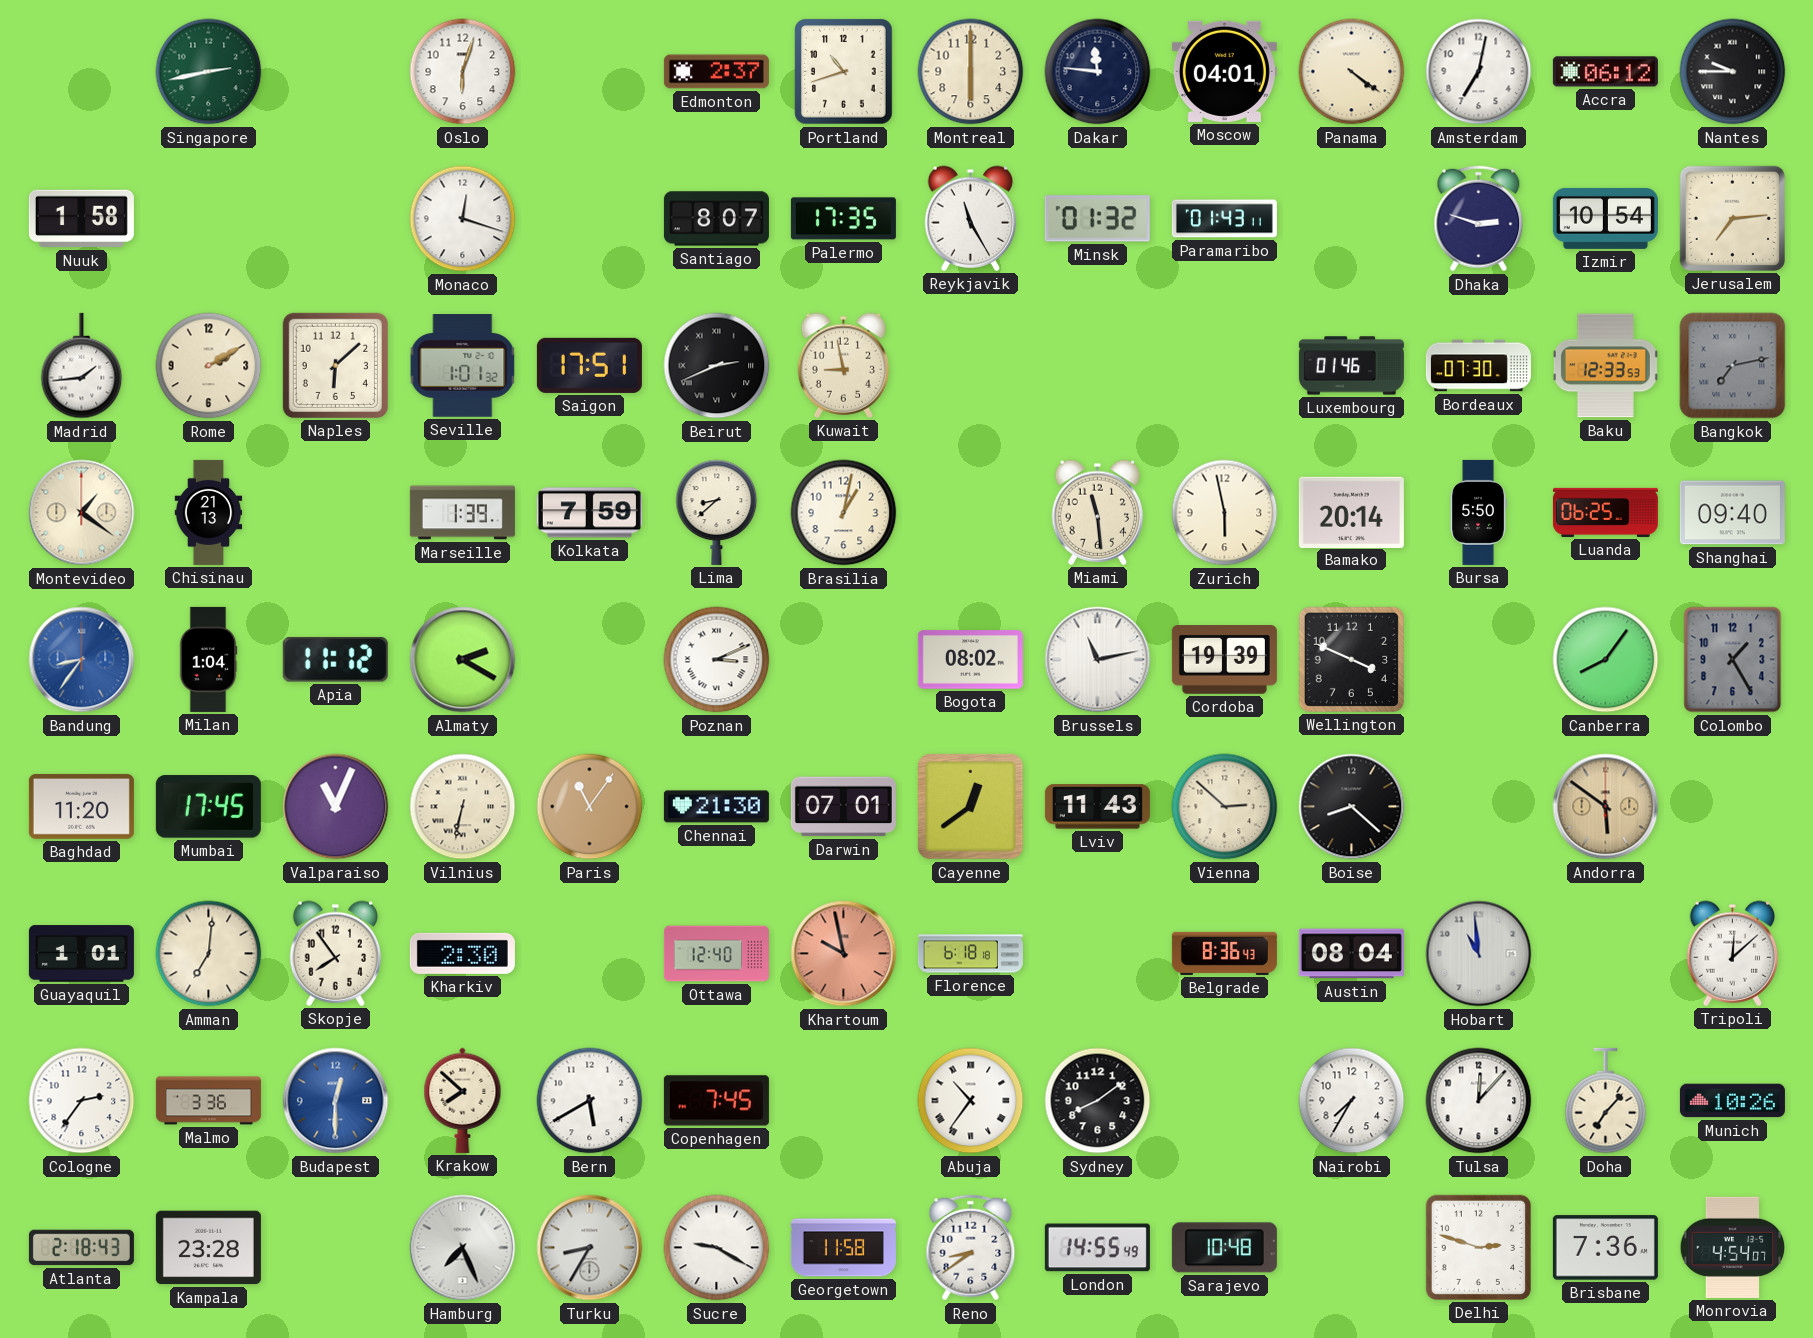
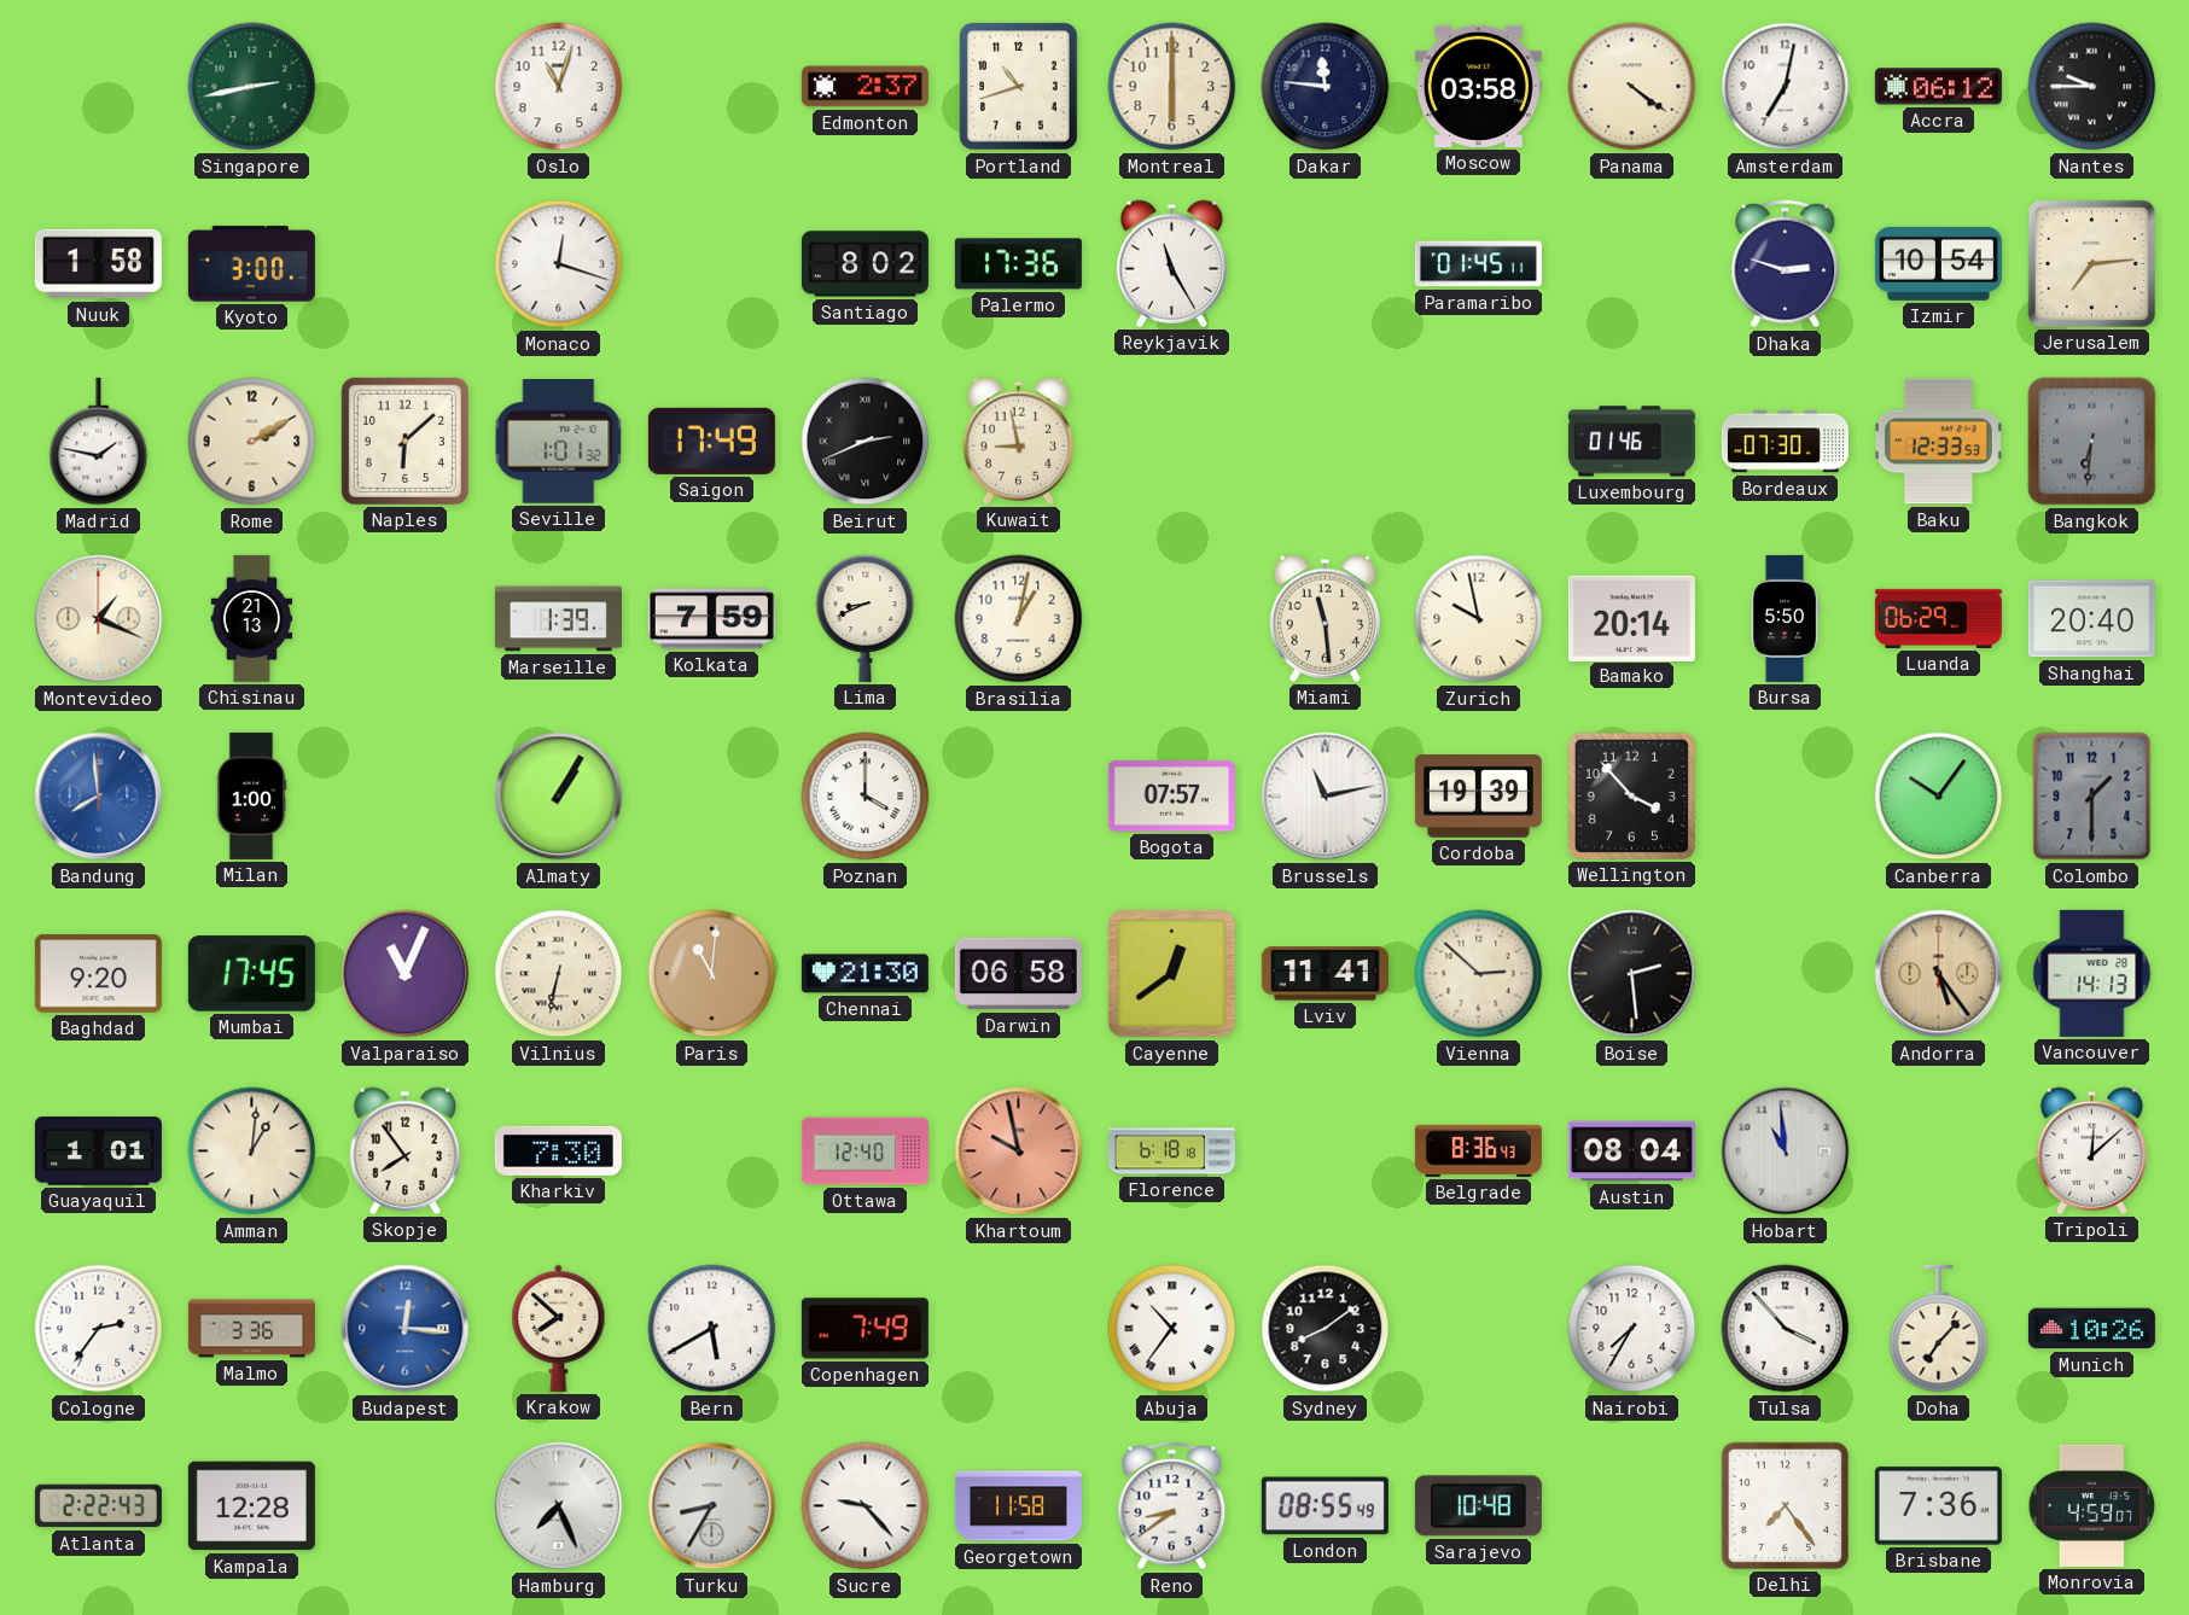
Oslo: 6:03 -> 11:03
Moscow: 04:01 -> 03:58
Kyoto: none -> 3:00
Santiago: 8:07 -> 8:02
Palermo: 17:35 -> 17:36
Minsk: 01:32 -> none
Paramaribo: 01:43 -> 01:45
Madrid: 1:44 -> 1:47
Saigon: 17:51 -> 17:49
Bangkok: 7:13 -> 6:31
Montevideo: 1:21 -> 1:19
Lima: 8:38 -> 8:41
Zurich: 5:58 -> 9:58
Luanda: 06:25 -> 06:29
Shanghai: 09:40 -> 20:40
Bandung: 8:36 -> 7:59
Milan: 1:04 -> 1:00
Apia: 11:12 -> none
Almaty: 2:20 -> 1:05
Poznan: 3:11 -> 4:00
Bogota: 08:02 -> 07:57
Wellington: 3:49 -> 3:53
Canberra: 8:06 -> 10:06
Colombo: 1:25 -> 1:30
Baghdad: 11:20 -> 9:20
Paris: 11:06 -> 11:01
Darwin: 07:01 -> 06:58
Lviv: 11:43 -> 11:41
Boise: 8:22 -> 2:29
Andorra: 5:51 -> 5:24
Vancouver: none -> 14:13
Amman: 7:01 -> 1:01
Kharkiv: 2:30 -> 7:30
Budapest: 12:30 -> 12:16
Copenhagen: 7:45 -> 7:49
Tulsa: 12:07 -> 3:53
Atlanta: 2:18 -> 2:22
Kampala: 23:28 -> 12:28
Sucre: 9:20 -> 9:23
London: 14:55 -> 08:55
Delhi: 2:48 -> 7:24
Monrovia: 4:54 -> 4:59
